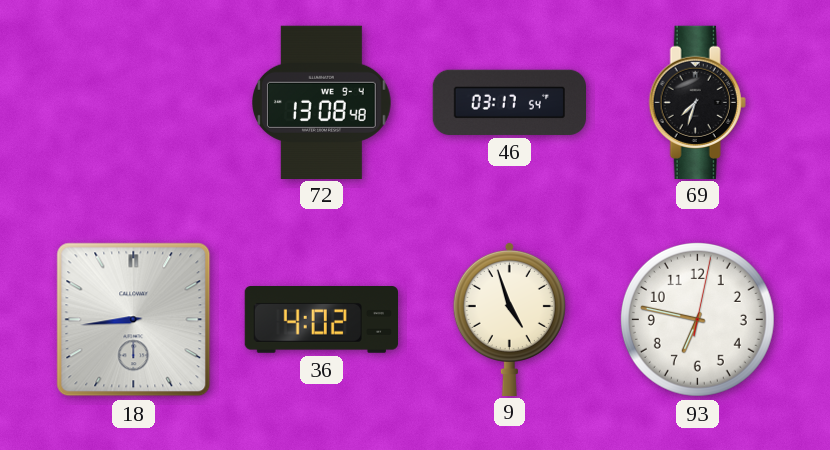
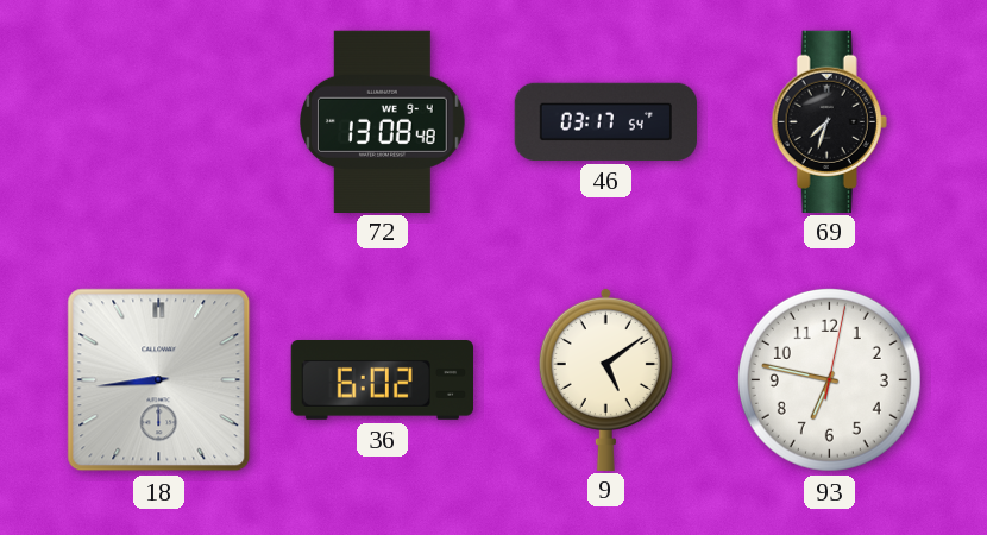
36: 4:02 -> 6:02
9: 4:57 -> 5:09
